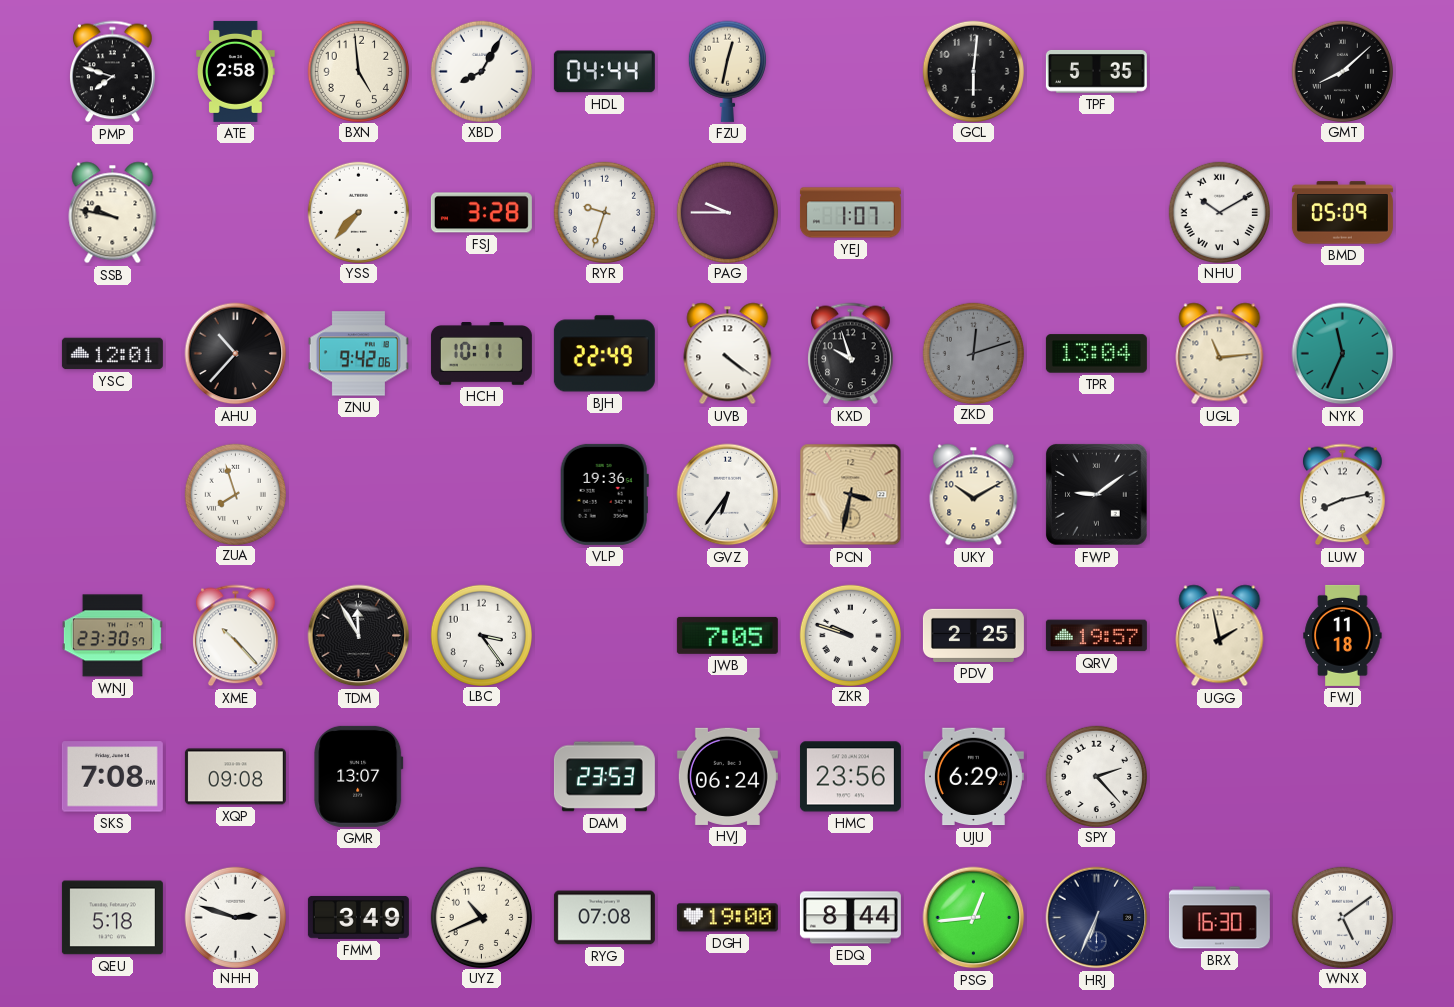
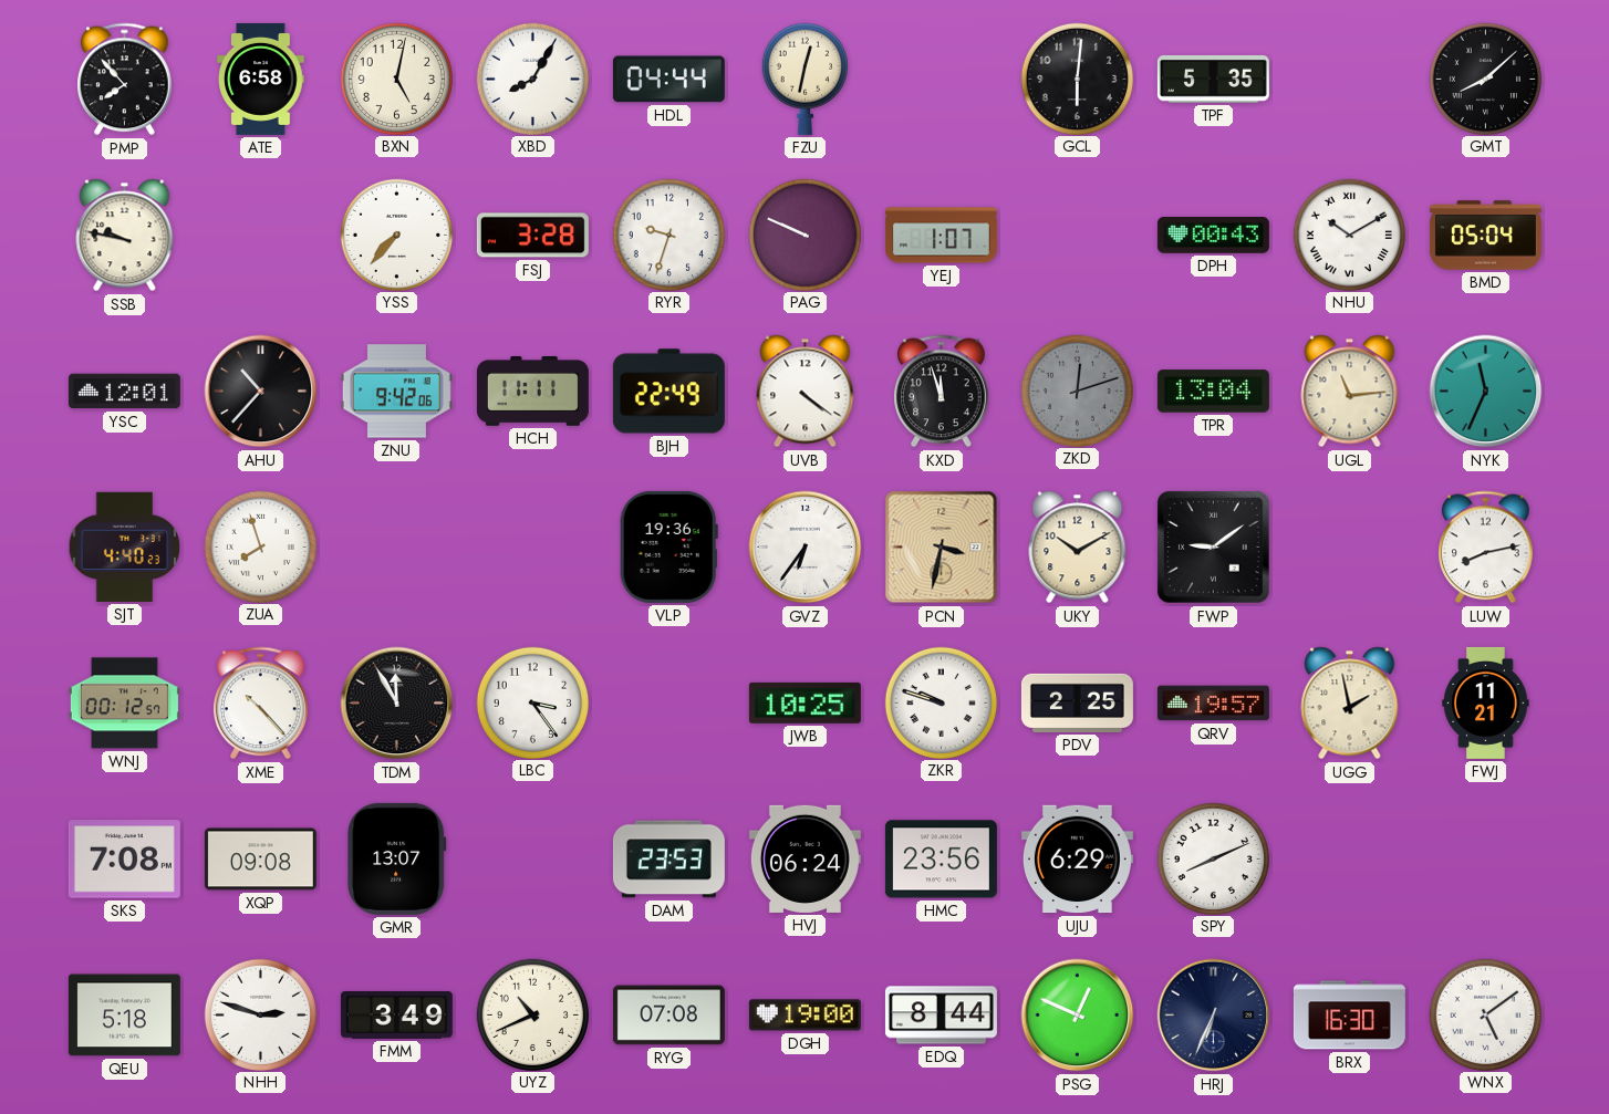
PMP: 7:48 -> 7:53
ATE: 2:58 -> 6:58
BXN: 4:59 -> 5:02
PAG: 9:45 -> 9:49
DPH: none -> 00:43
BMD: 05:09 -> 05:04
HCH: 10:11 -> 11:11
KXD: 9:57 -> 11:57
SJT: none -> 4:40
WNJ: 23:30 -> 00:12
JWB: 7:05 -> 10:25
FWJ: 11:18 -> 11:21
SPY: 2:23 -> 8:11
PSG: 12:44 -> 12:49
